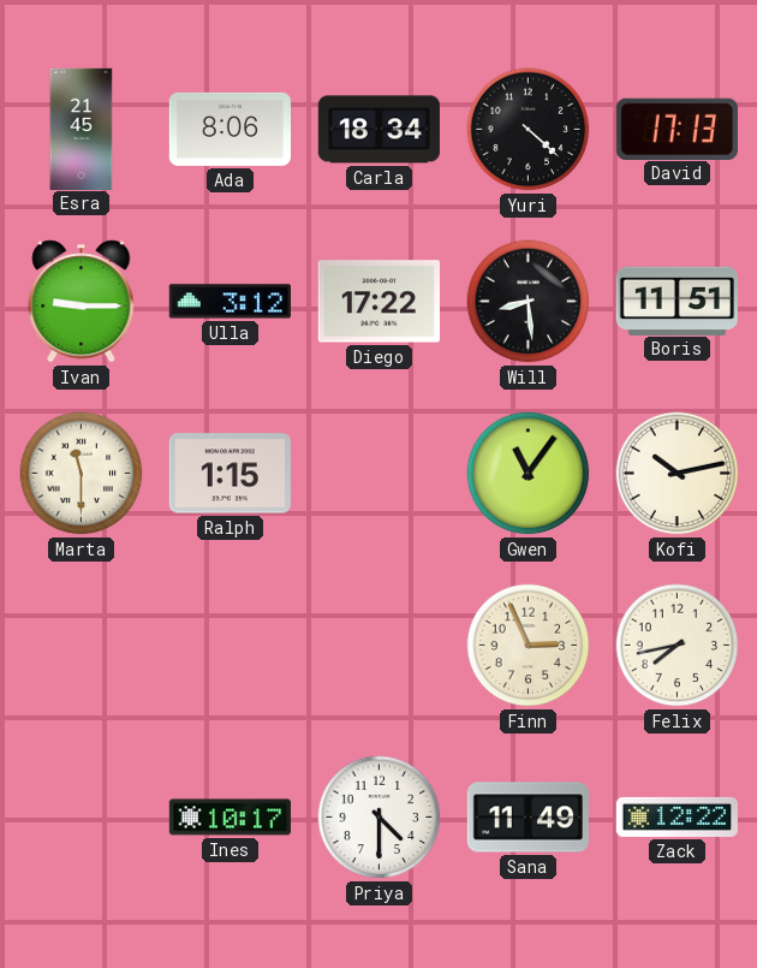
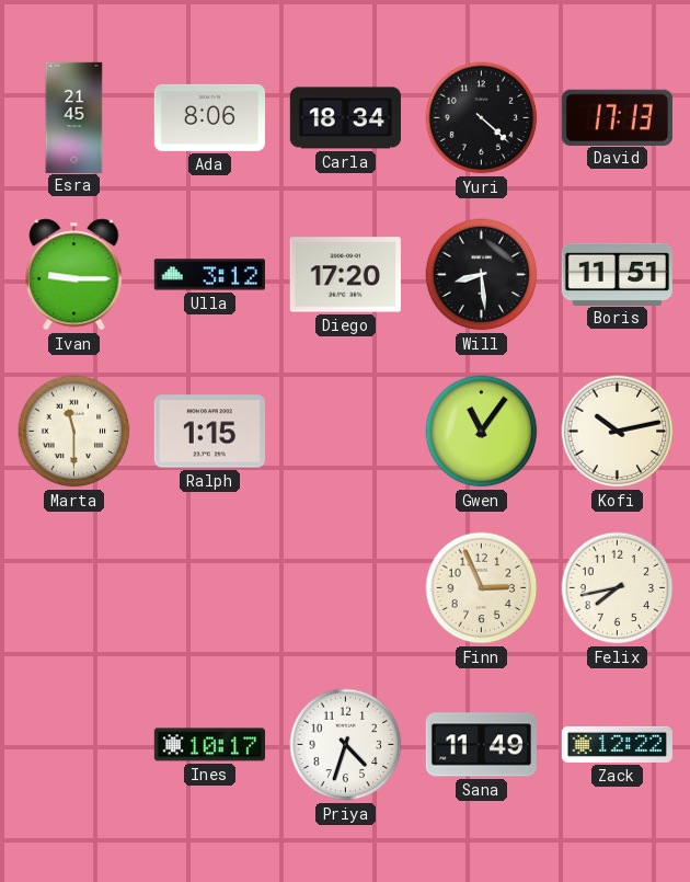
Diego: 17:22 -> 17:20
Priya: 4:30 -> 4:33
